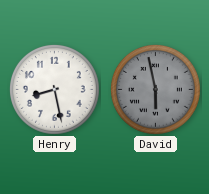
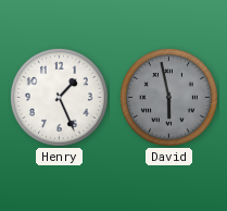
Henry: 8:28 -> 1:26
